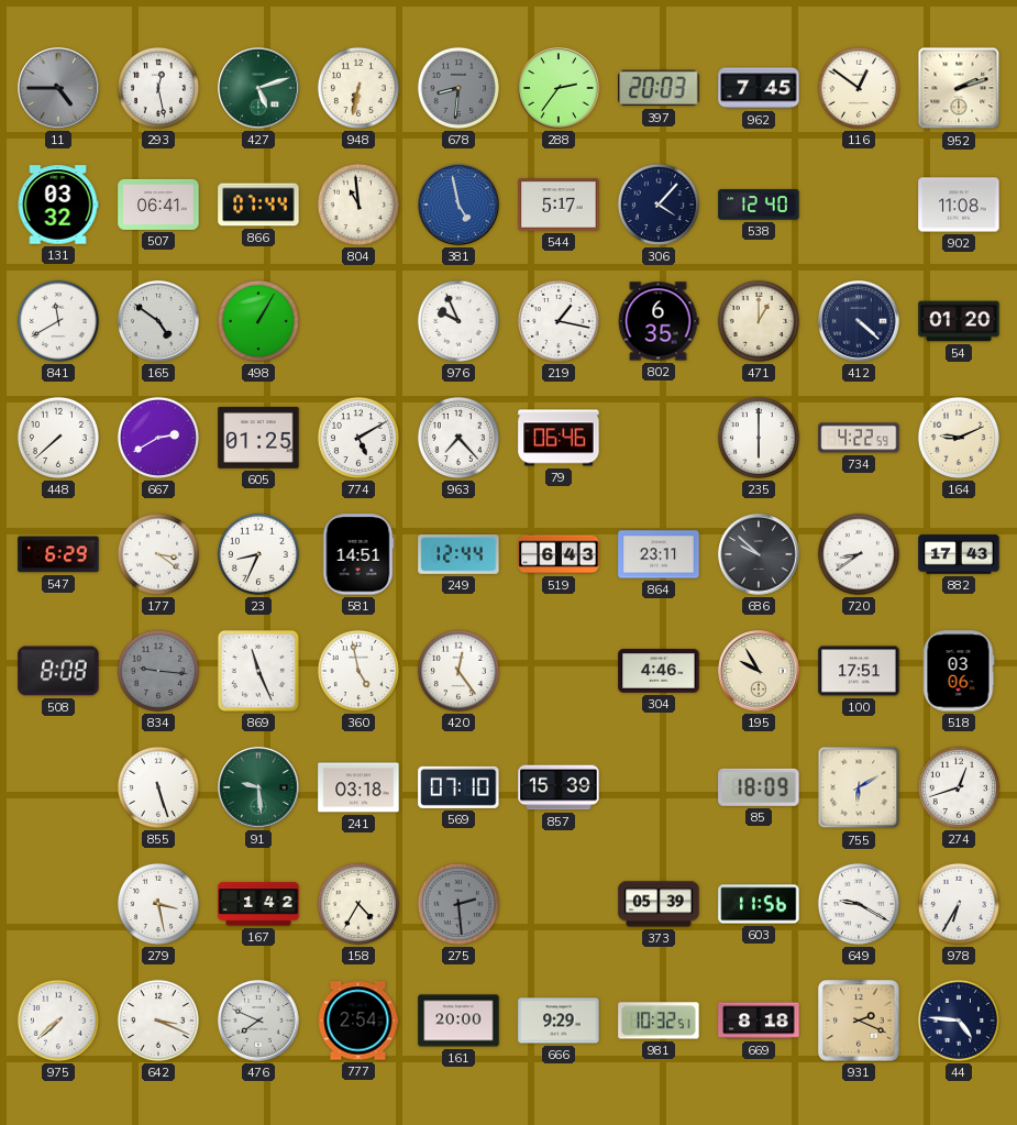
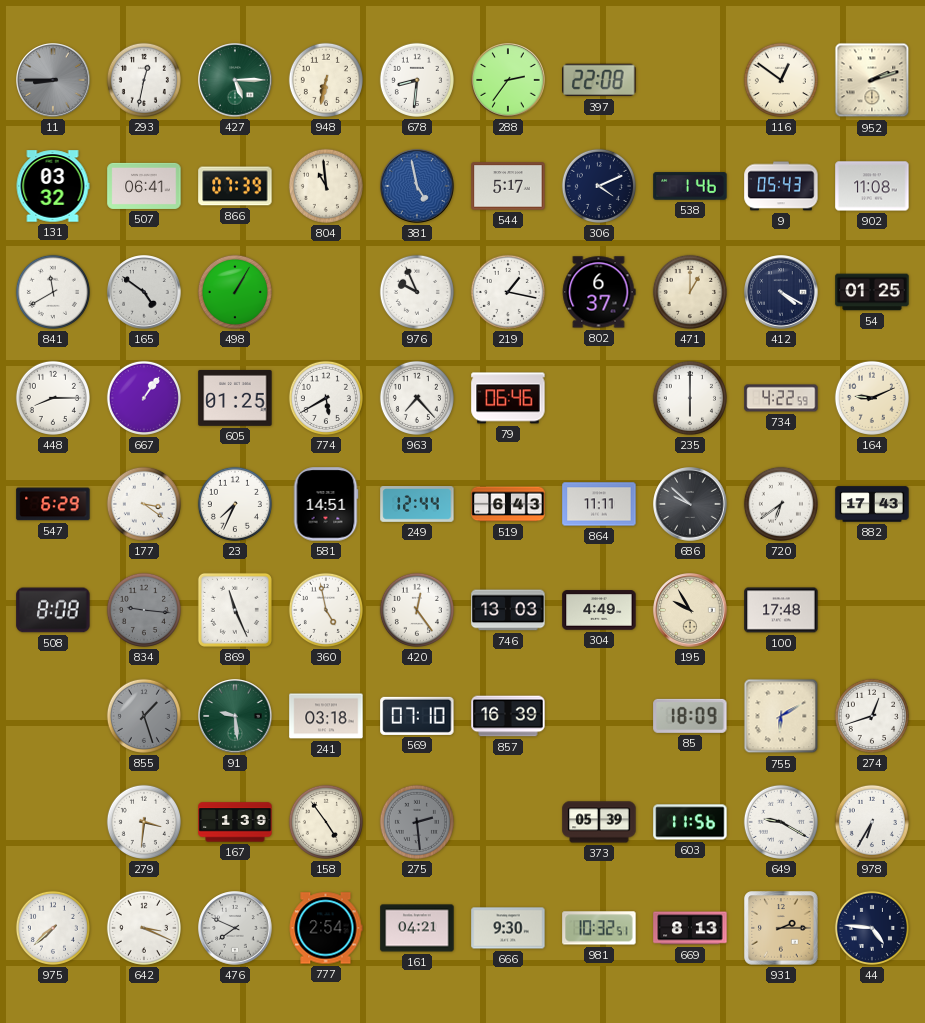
11: 4:45 -> 8:45
293: 12:28 -> 12:32
427: 5:12 -> 5:15
678 dial: grey -> white
397: 20:03 -> 22:08
962: 7:45 -> none
866: 07:44 -> 07:39
306: 4:07 -> 4:11
538: 12:40 -> 1:46
9: none -> 05:43
802: 6:35 -> 6:37
412: 4:22 -> 4:20
54: 01:20 -> 01:25
448: 7:38 -> 8:15
667: 2:40 -> 1:06
774: 5:10 -> 5:40
23: 8:34 -> 7:34
864: 23:11 -> 11:11
720: 8:39 -> 6:39
746: none -> 13:03
304: 4:46 -> 4:49
100: 17:51 -> 17:48
518: 03:06 -> none
855: 5:27 -> 1:27
855 dial: white -> grey
857: 15:39 -> 16:39
279: 3:28 -> 3:31
167: 1:42 -> 1:39
158: 4:35 -> 4:54
161: 20:00 -> 04:21
666: 9:29 -> 9:30
669: 8:18 -> 8:13
931: 2:19 -> 2:15
